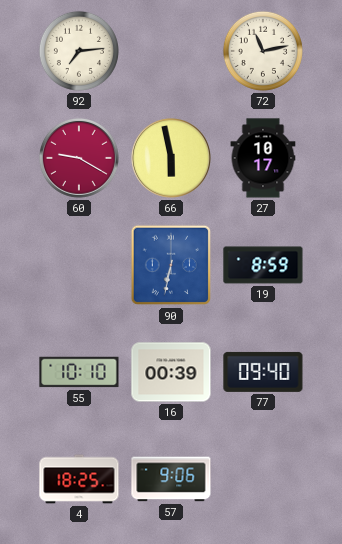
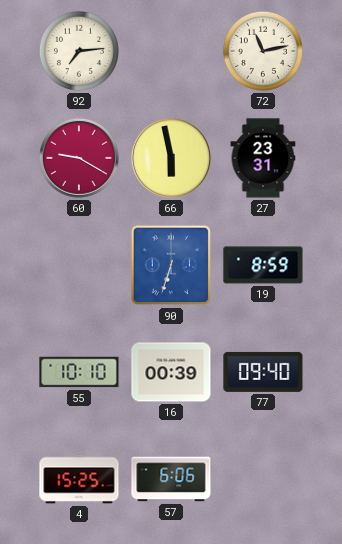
27: 10:17 -> 23:31
90: 6:32 -> 6:33
4: 18:25 -> 15:25
57: 9:06 -> 6:06
